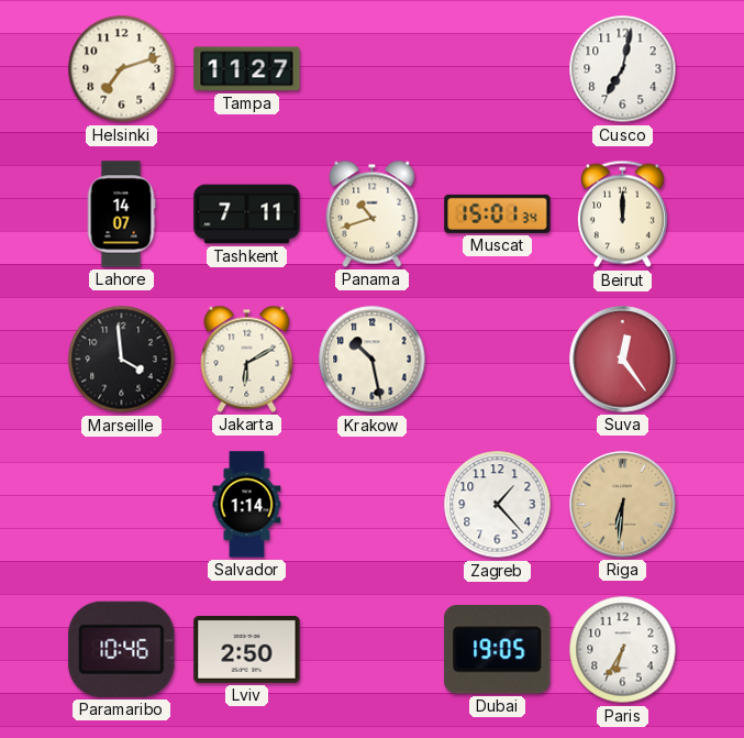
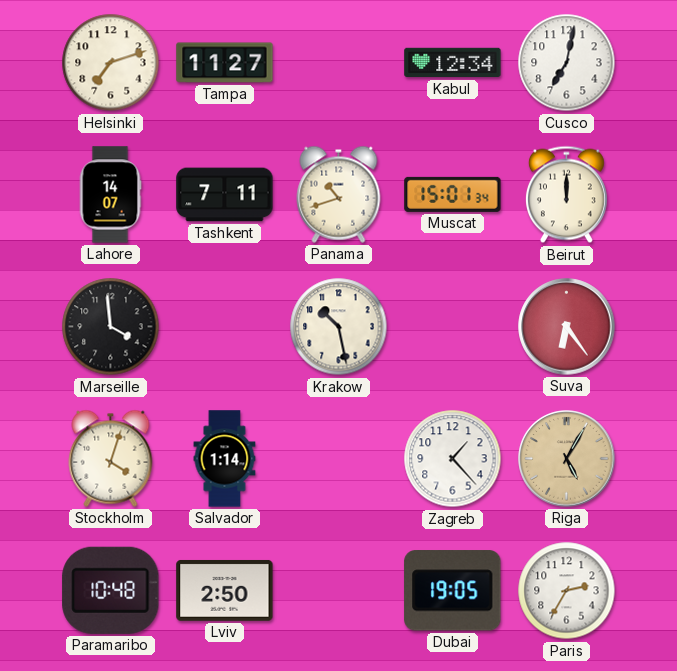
Kabul: none -> 12:34
Jakarta: 6:10 -> none
Suva: 12:24 -> 6:24
Stockholm: none -> 4:03
Riga: 6:31 -> 5:05
Paramaribo: 10:46 -> 10:48
Paris: 6:35 -> 2:35
